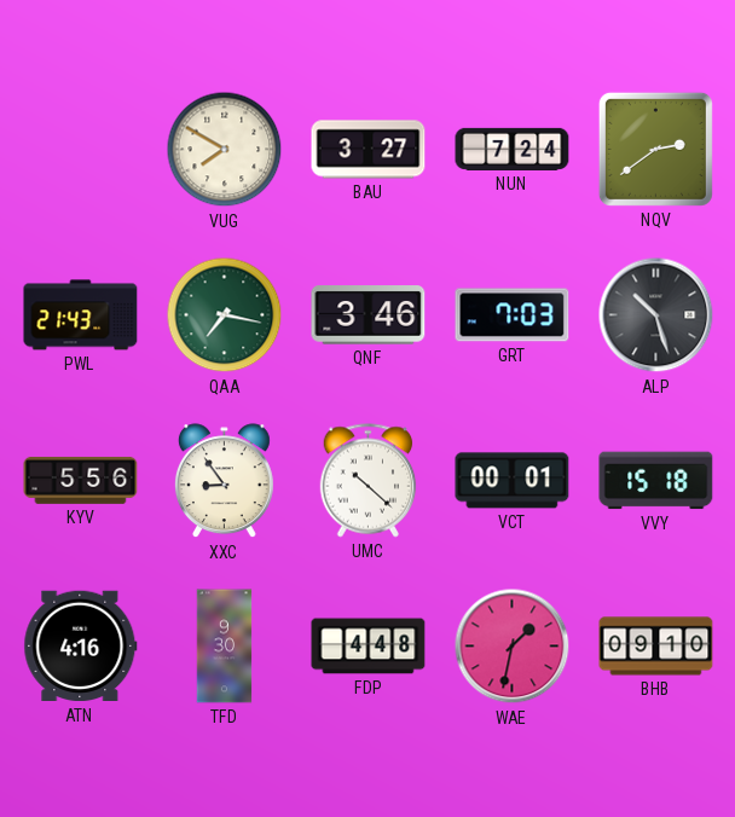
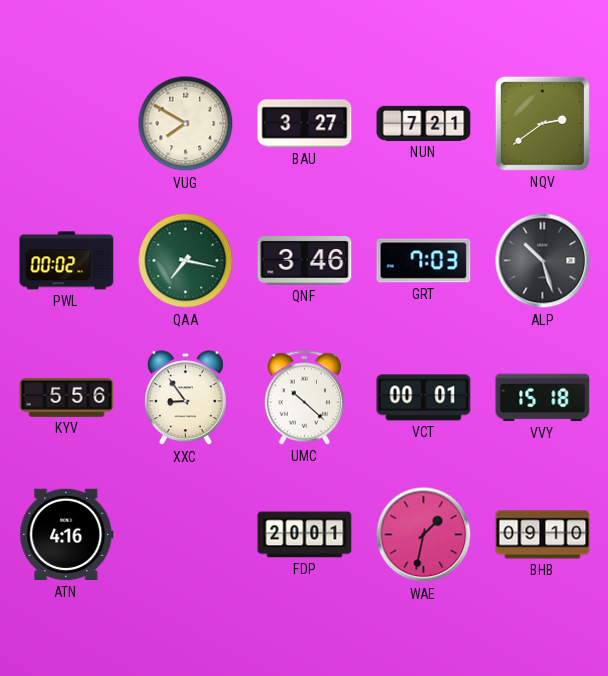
NUN: 7:24 -> 7:21
PWL: 21:43 -> 00:02
TFD: 9:30 -> none
FDP: 4:48 -> 20:01
